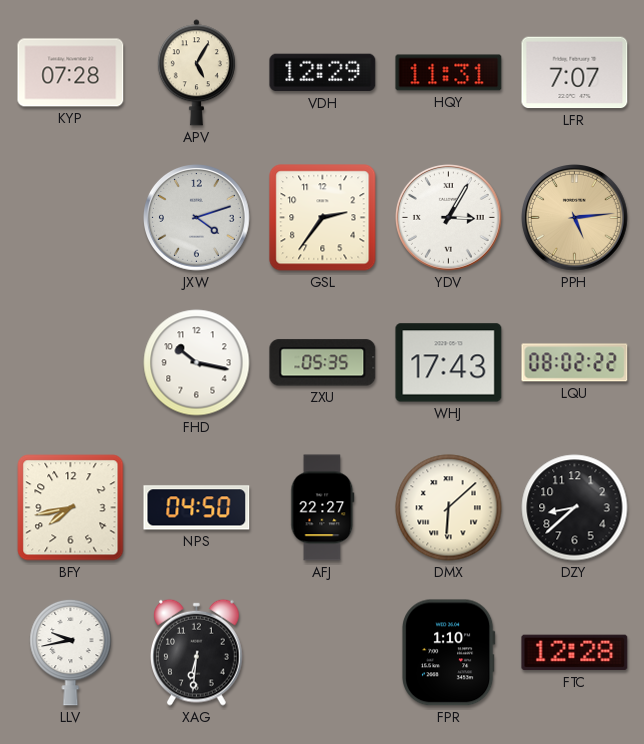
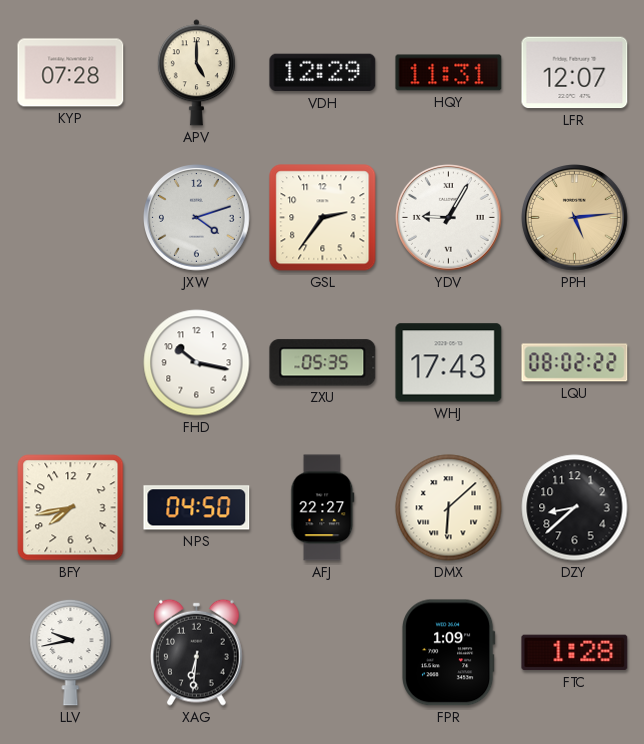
APV: 5:05 -> 5:00
LFR: 7:07 -> 12:07
YDV: 3:05 -> 9:05
FPR: 1:10 -> 1:09
FTC: 12:28 -> 1:28
